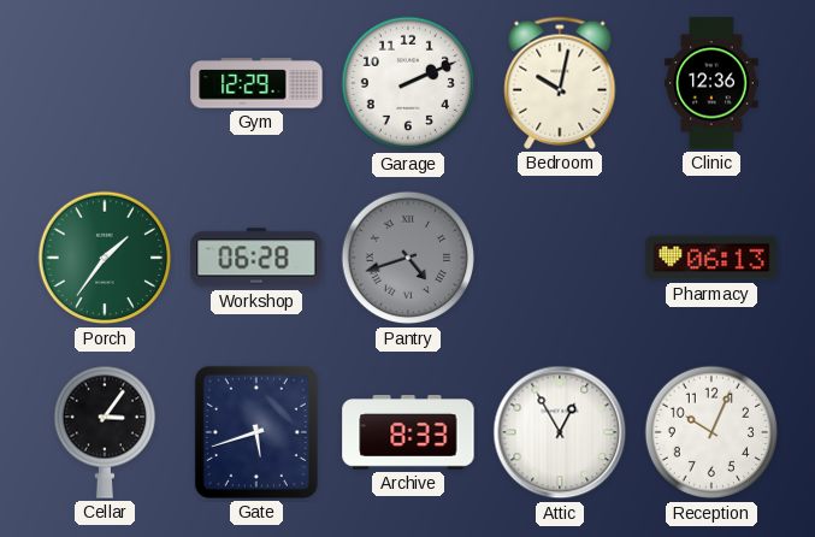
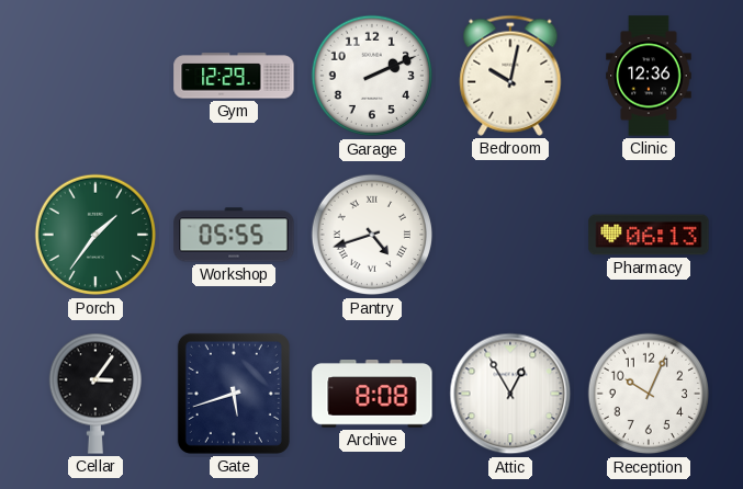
Workshop: 06:28 -> 05:55
Pantry dial: grey -> white
Archive: 8:33 -> 8:08
